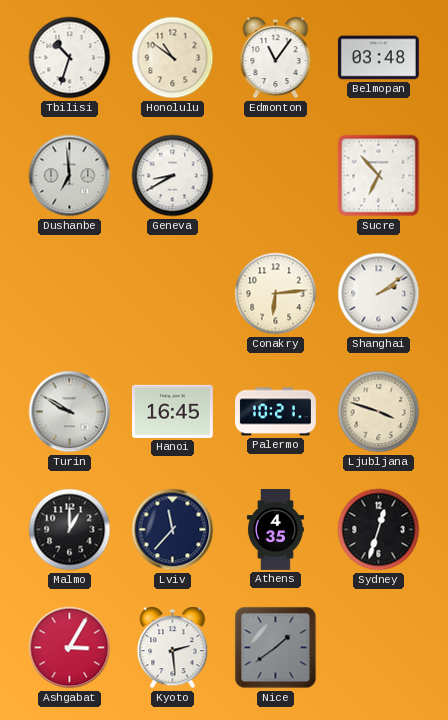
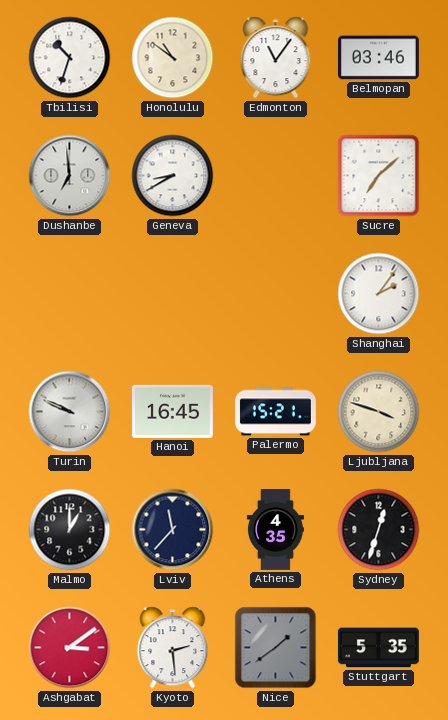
Belmopan: 03:48 -> 03:46
Sucre: 6:53 -> 7:08
Conakry: 6:14 -> none
Shanghai: 2:09 -> 2:06
Turin: 9:50 -> 9:49
Palermo: 10:21 -> 15:21
Ashgabat: 3:05 -> 3:09
Stuttgart: none -> 5:35
